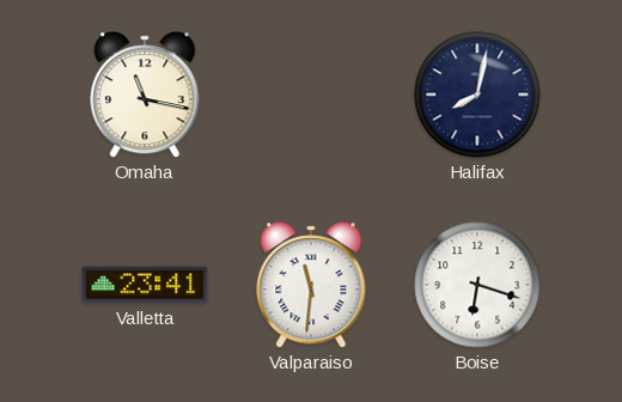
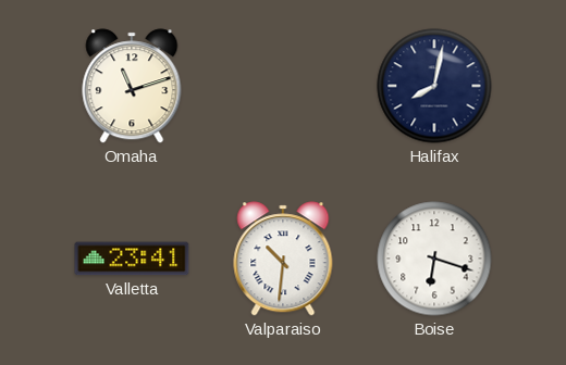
Omaha: 11:17 -> 11:12
Valparaiso: 11:31 -> 10:31
